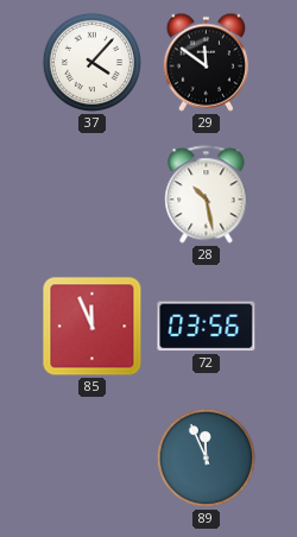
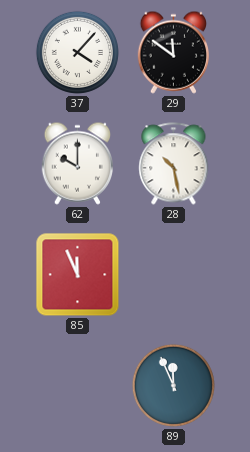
62: none -> 10:00
72: 03:56 -> none
